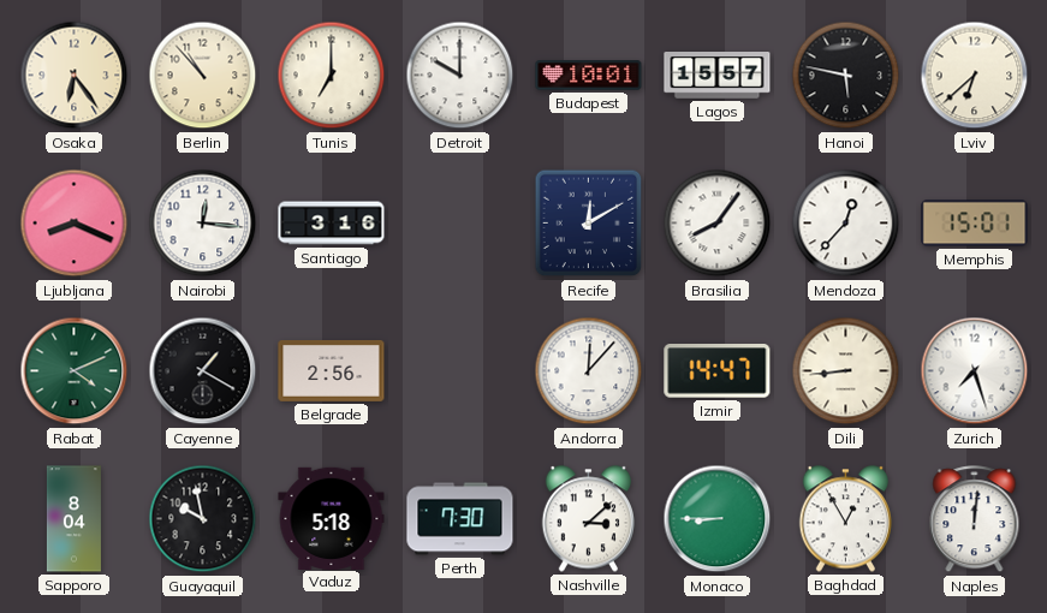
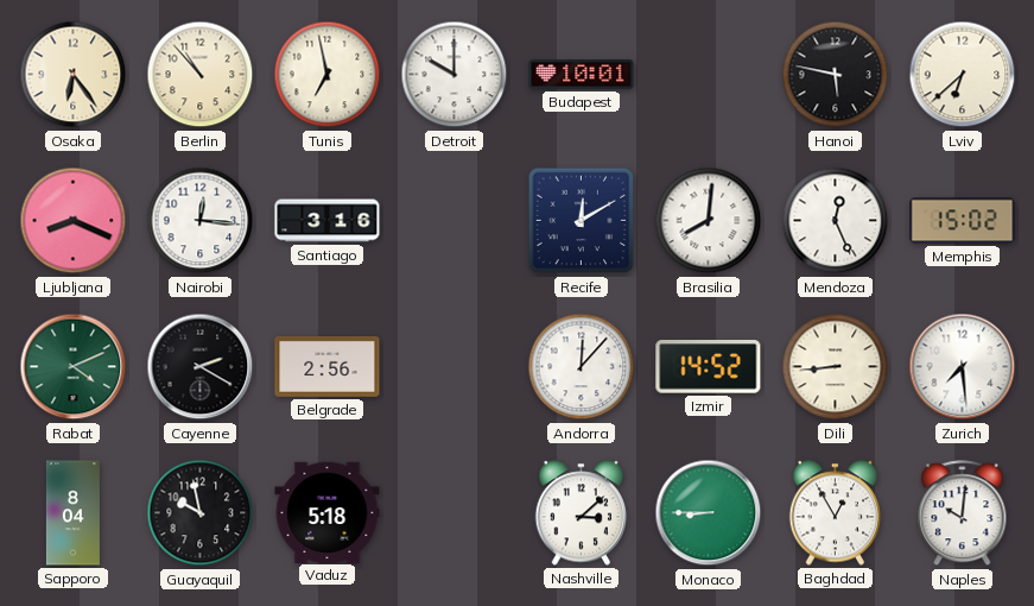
Tunis: 7:00 -> 6:58
Lagos: 15:57 -> none
Brasilia: 8:06 -> 8:01
Mendoza: 12:37 -> 12:26
Memphis: 15:01 -> 15:02
Cayenne: 1:20 -> 2:20
Izmir: 14:47 -> 14:52
Zurich: 7:27 -> 7:29
Perth: 7:30 -> none
Naples: 12:01 -> 10:01
